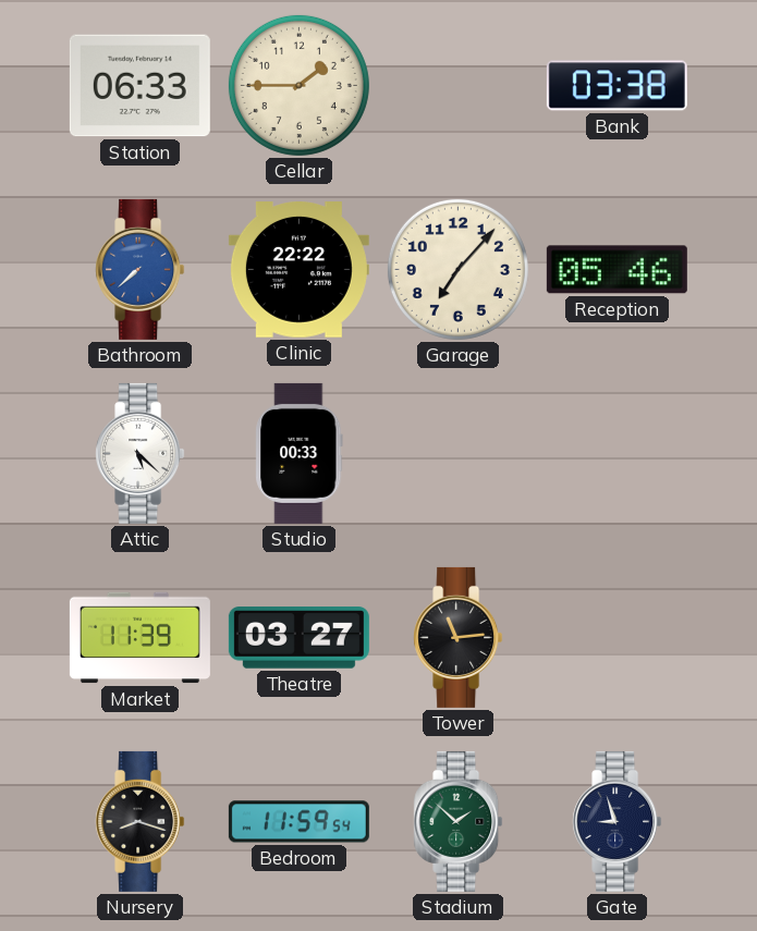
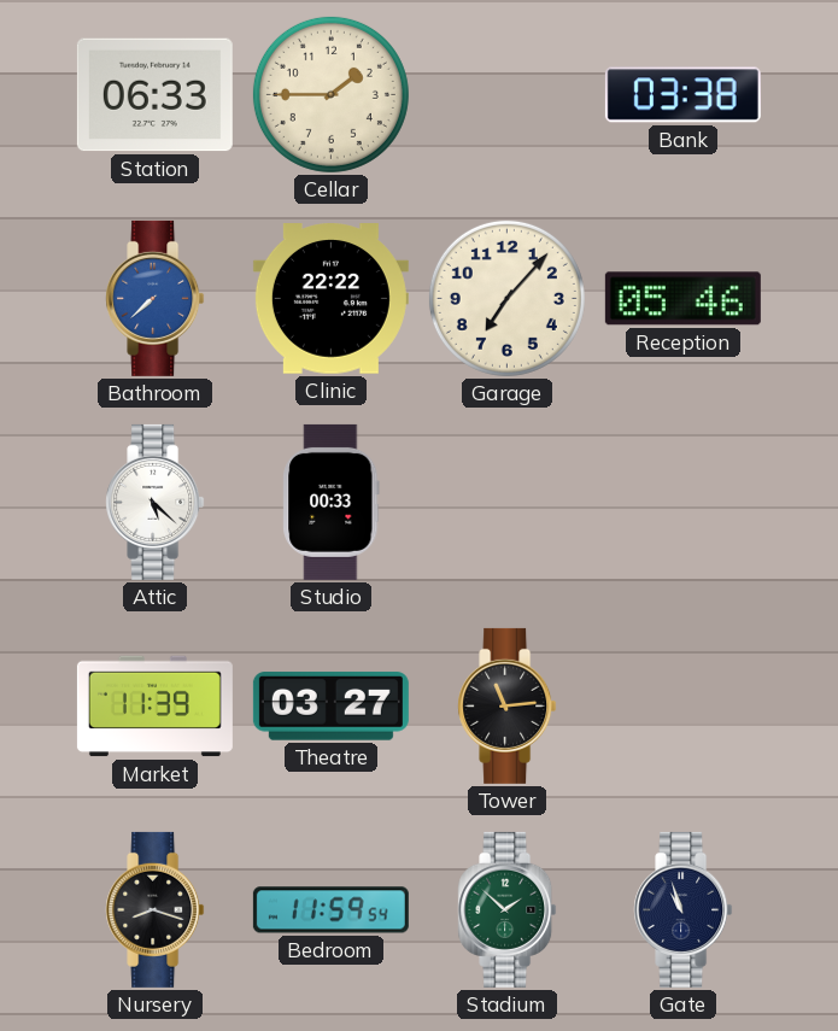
Gate: 8:57 -> 10:57
